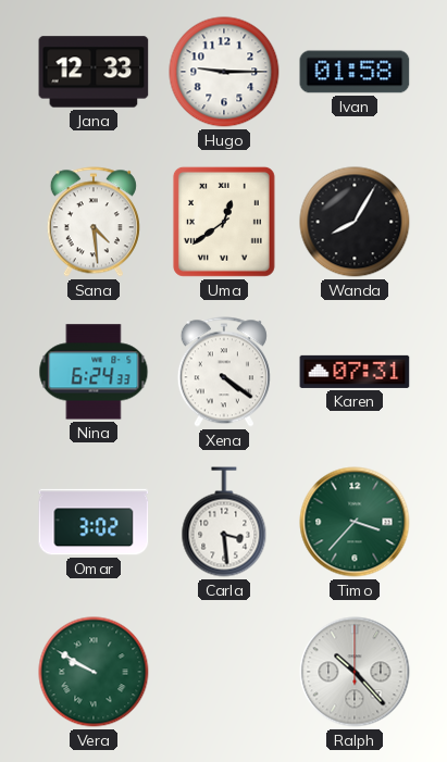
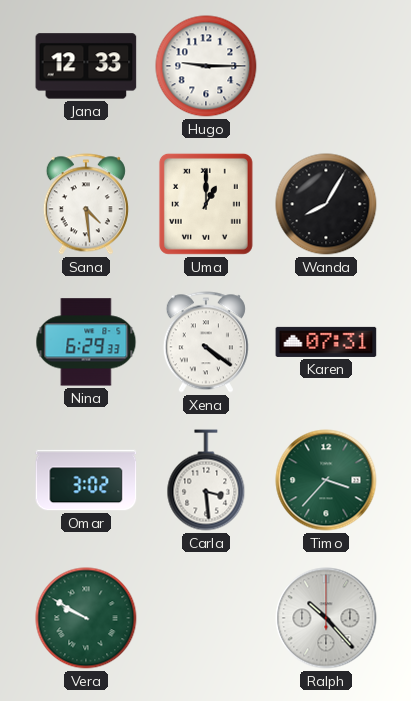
Ivan: 01:58 -> none
Uma: 12:39 -> 1:00
Nina: 6:24 -> 6:29
